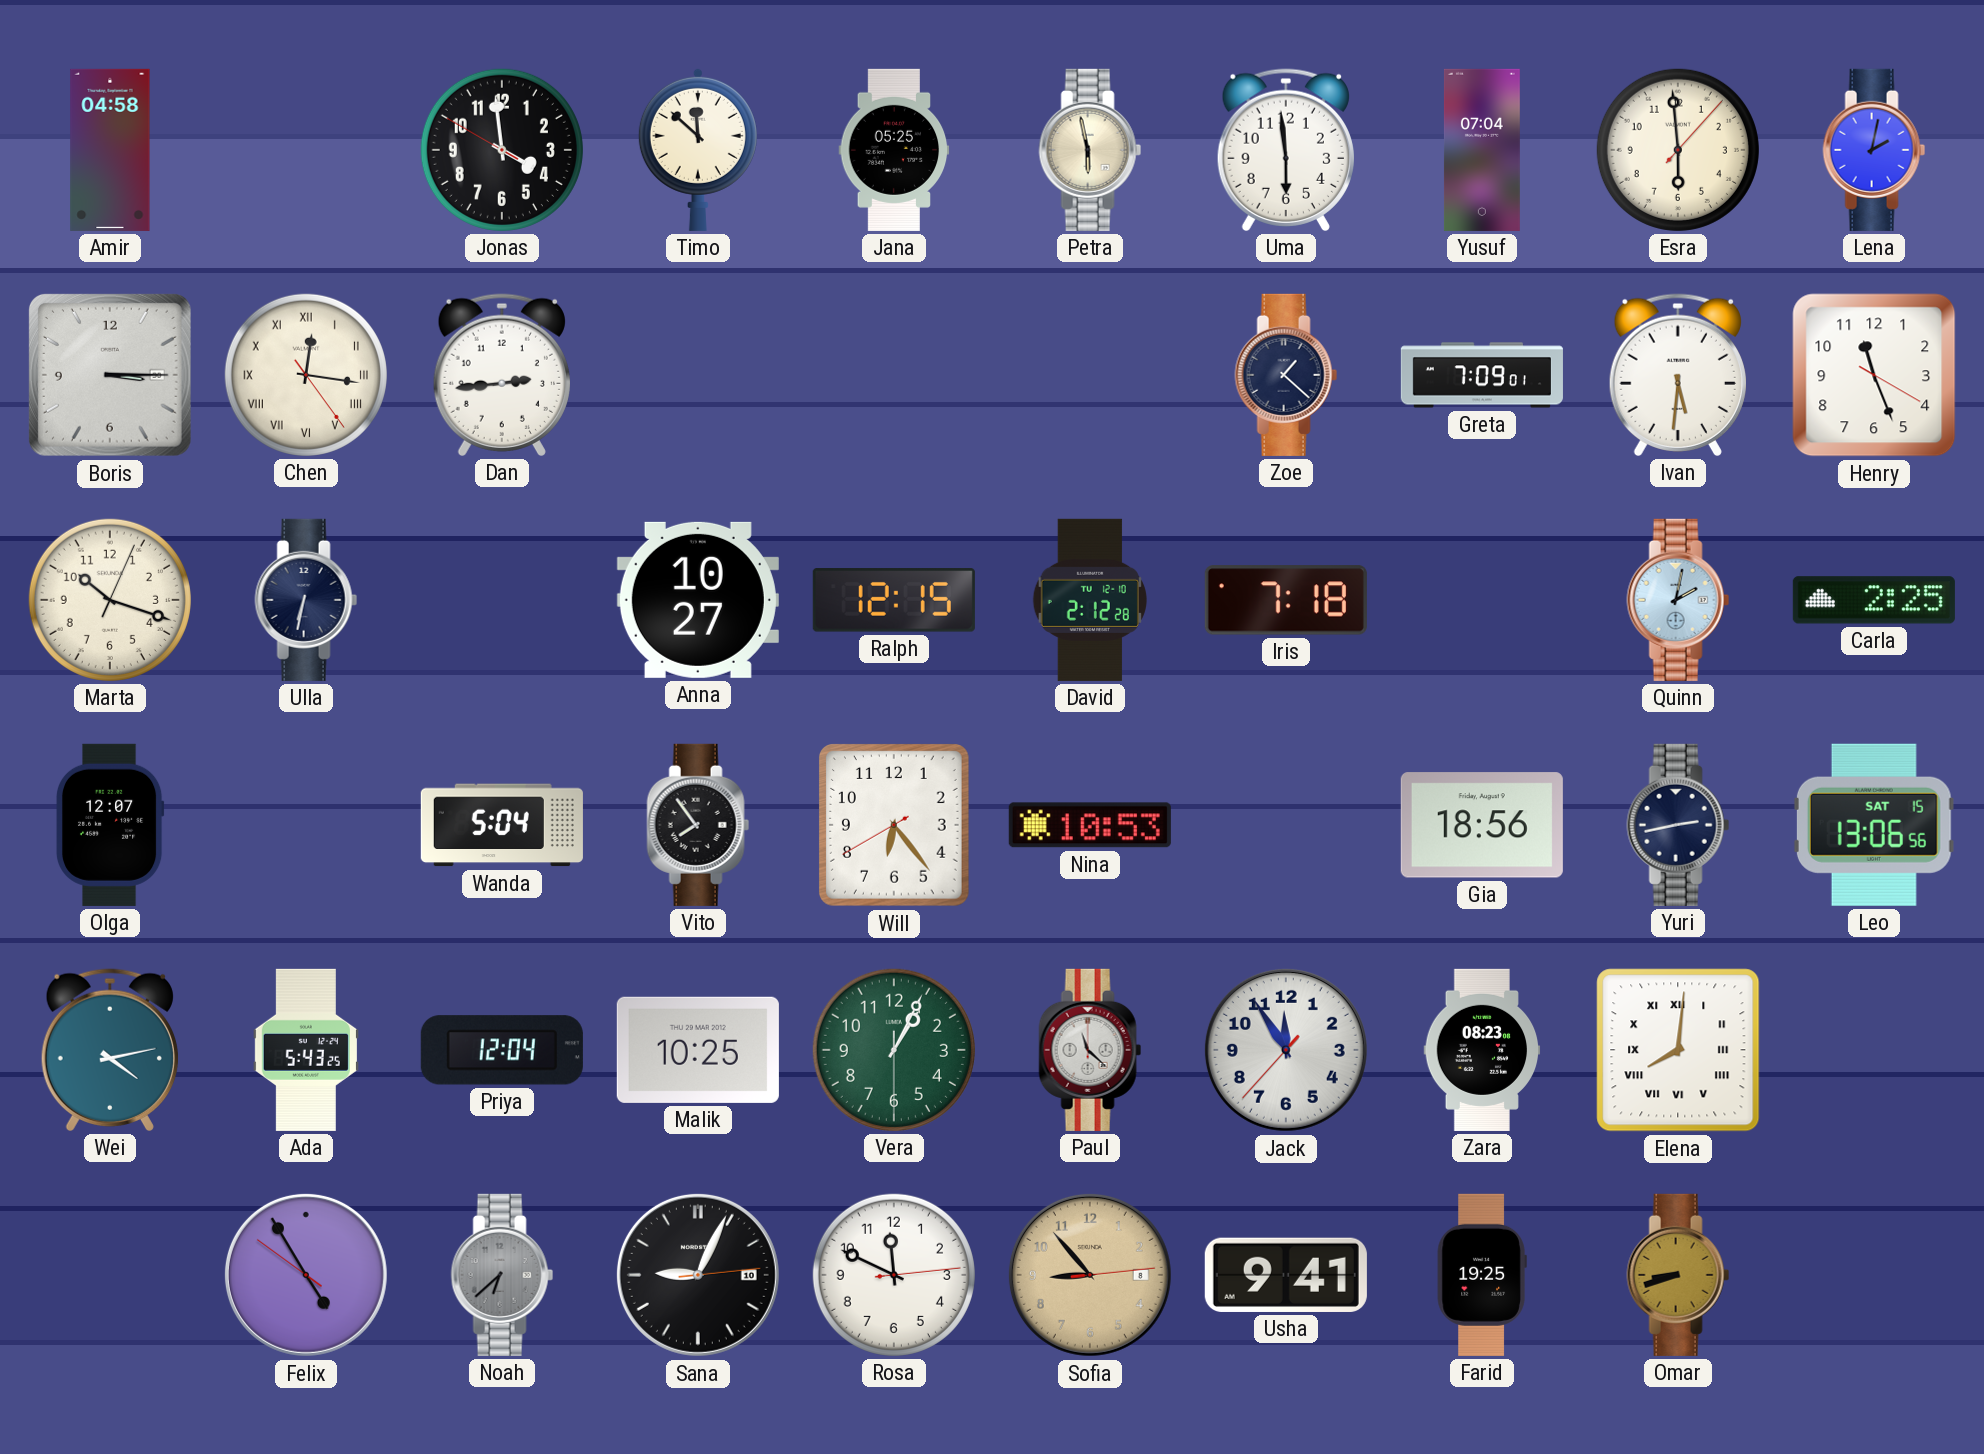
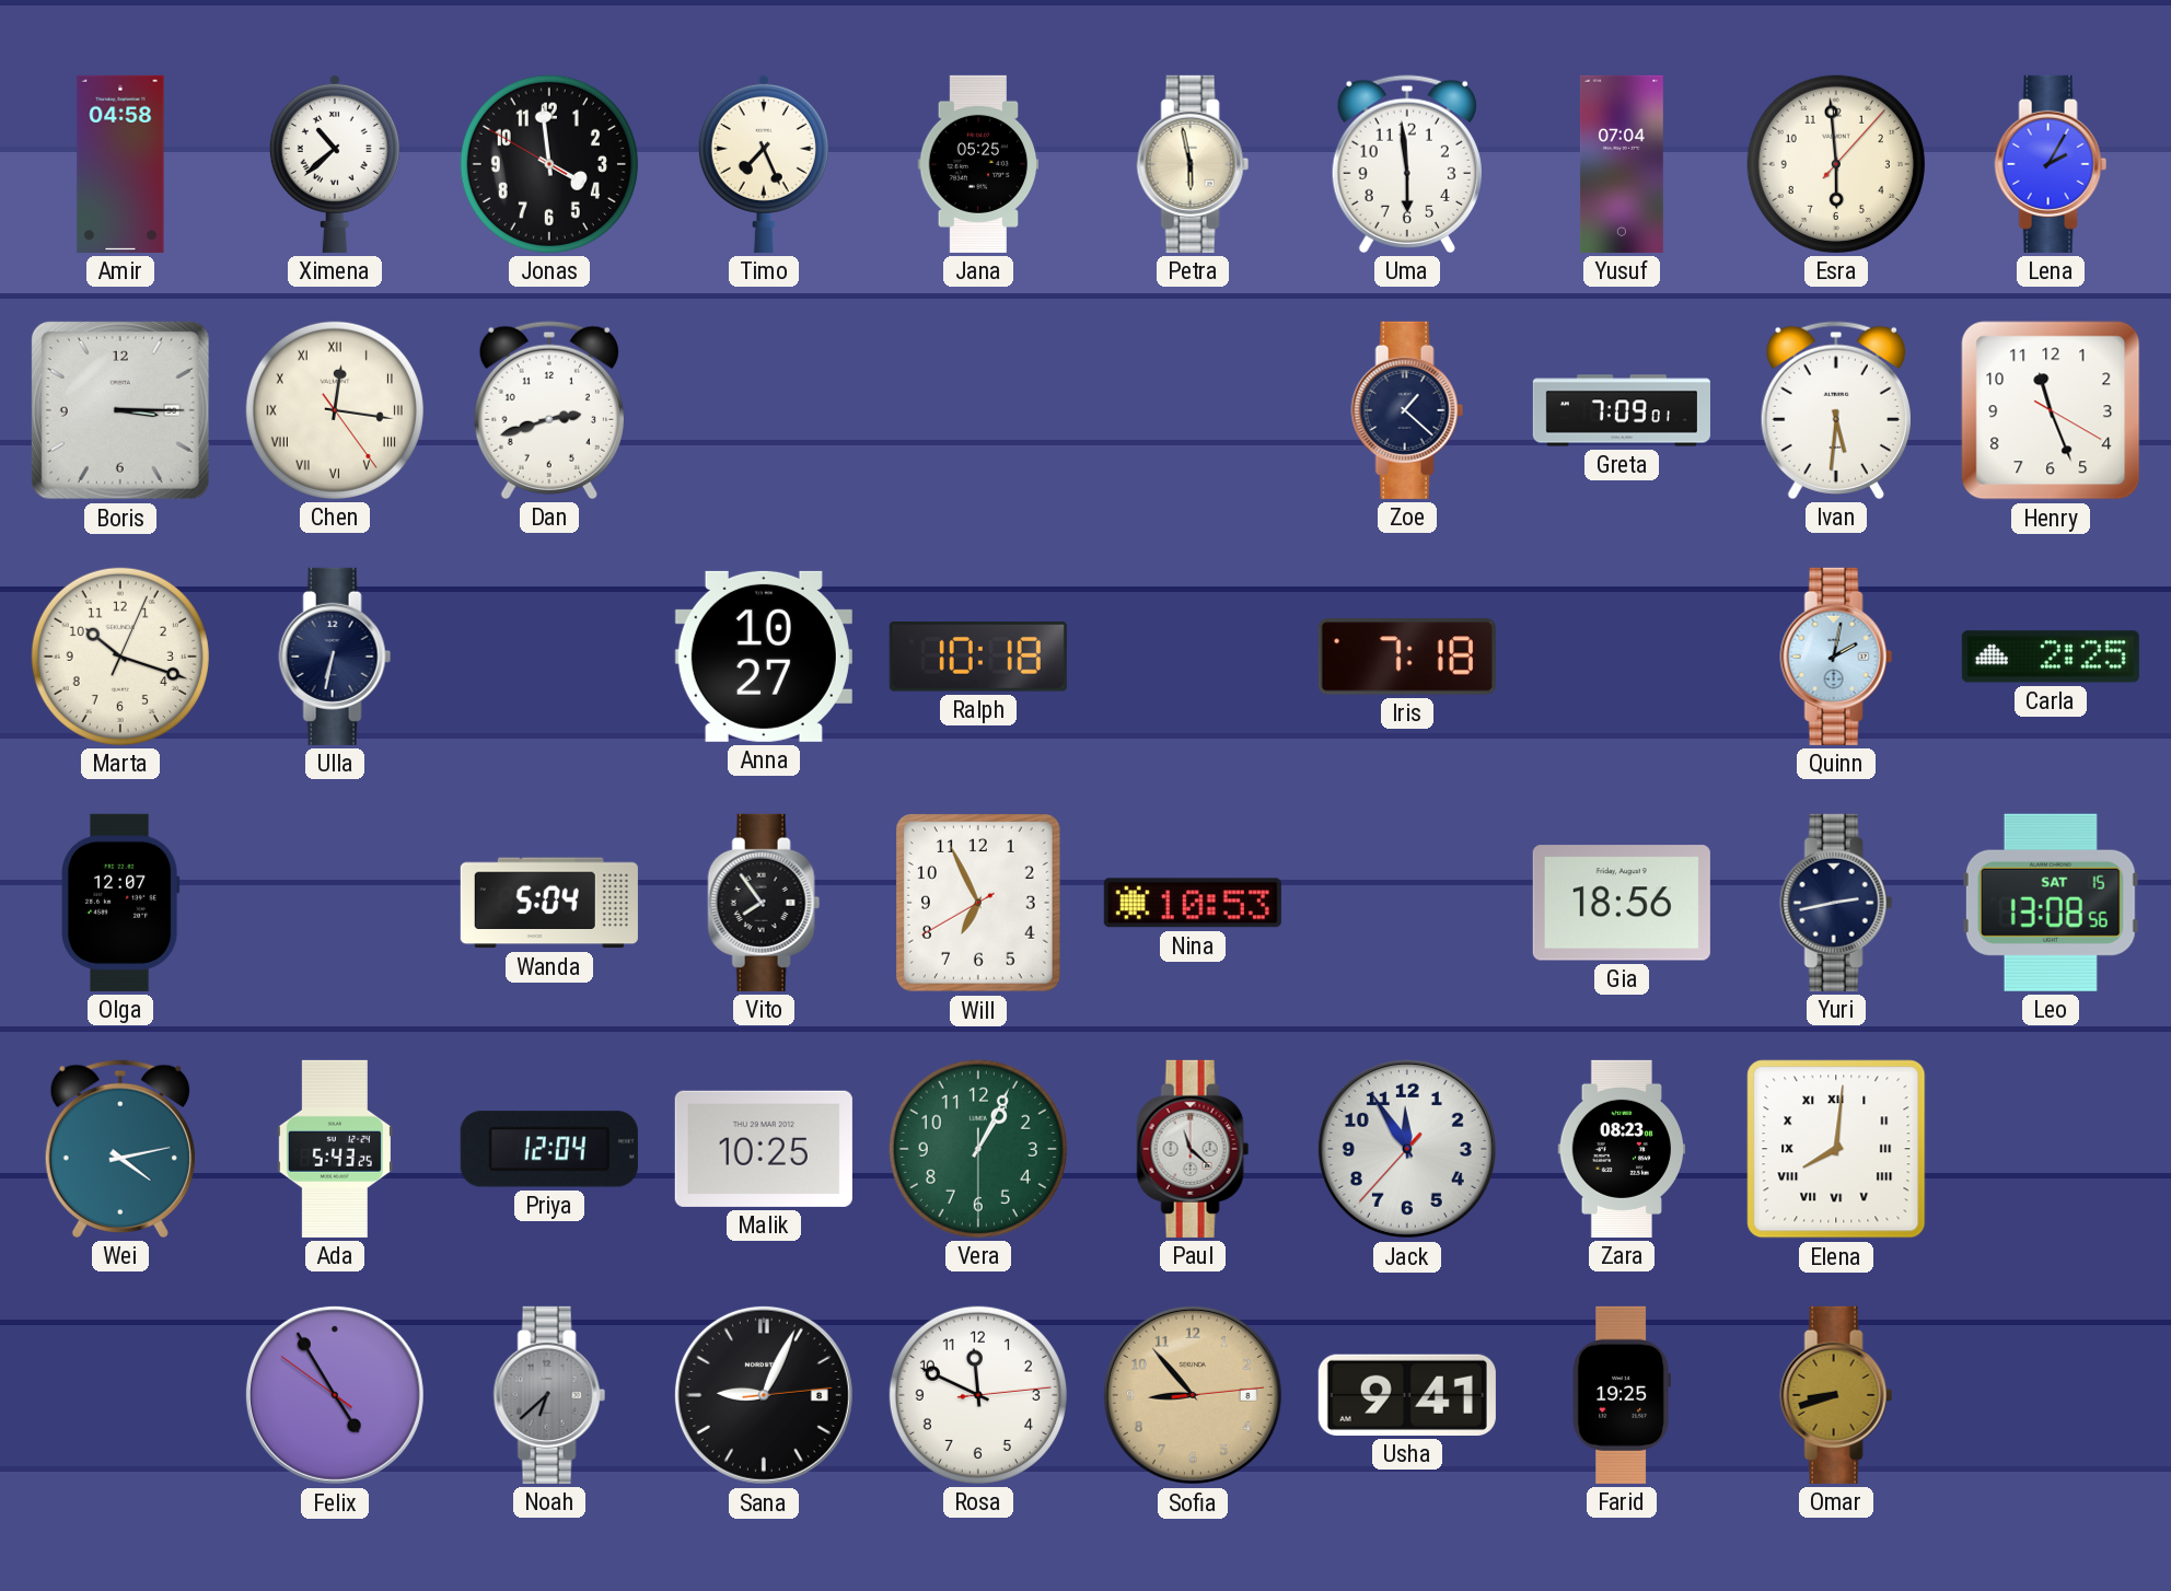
Ximena: none -> 10:38
Timo: 11:52 -> 7:26
Lena: 2:02 -> 2:05
Dan: 2:44 -> 2:42
Ralph: 12:15 -> 10:18
David: 2:12 -> none
Will: 6:23 -> 6:55
Leo: 13:06 -> 13:08
Sana date: 10 -> 8
